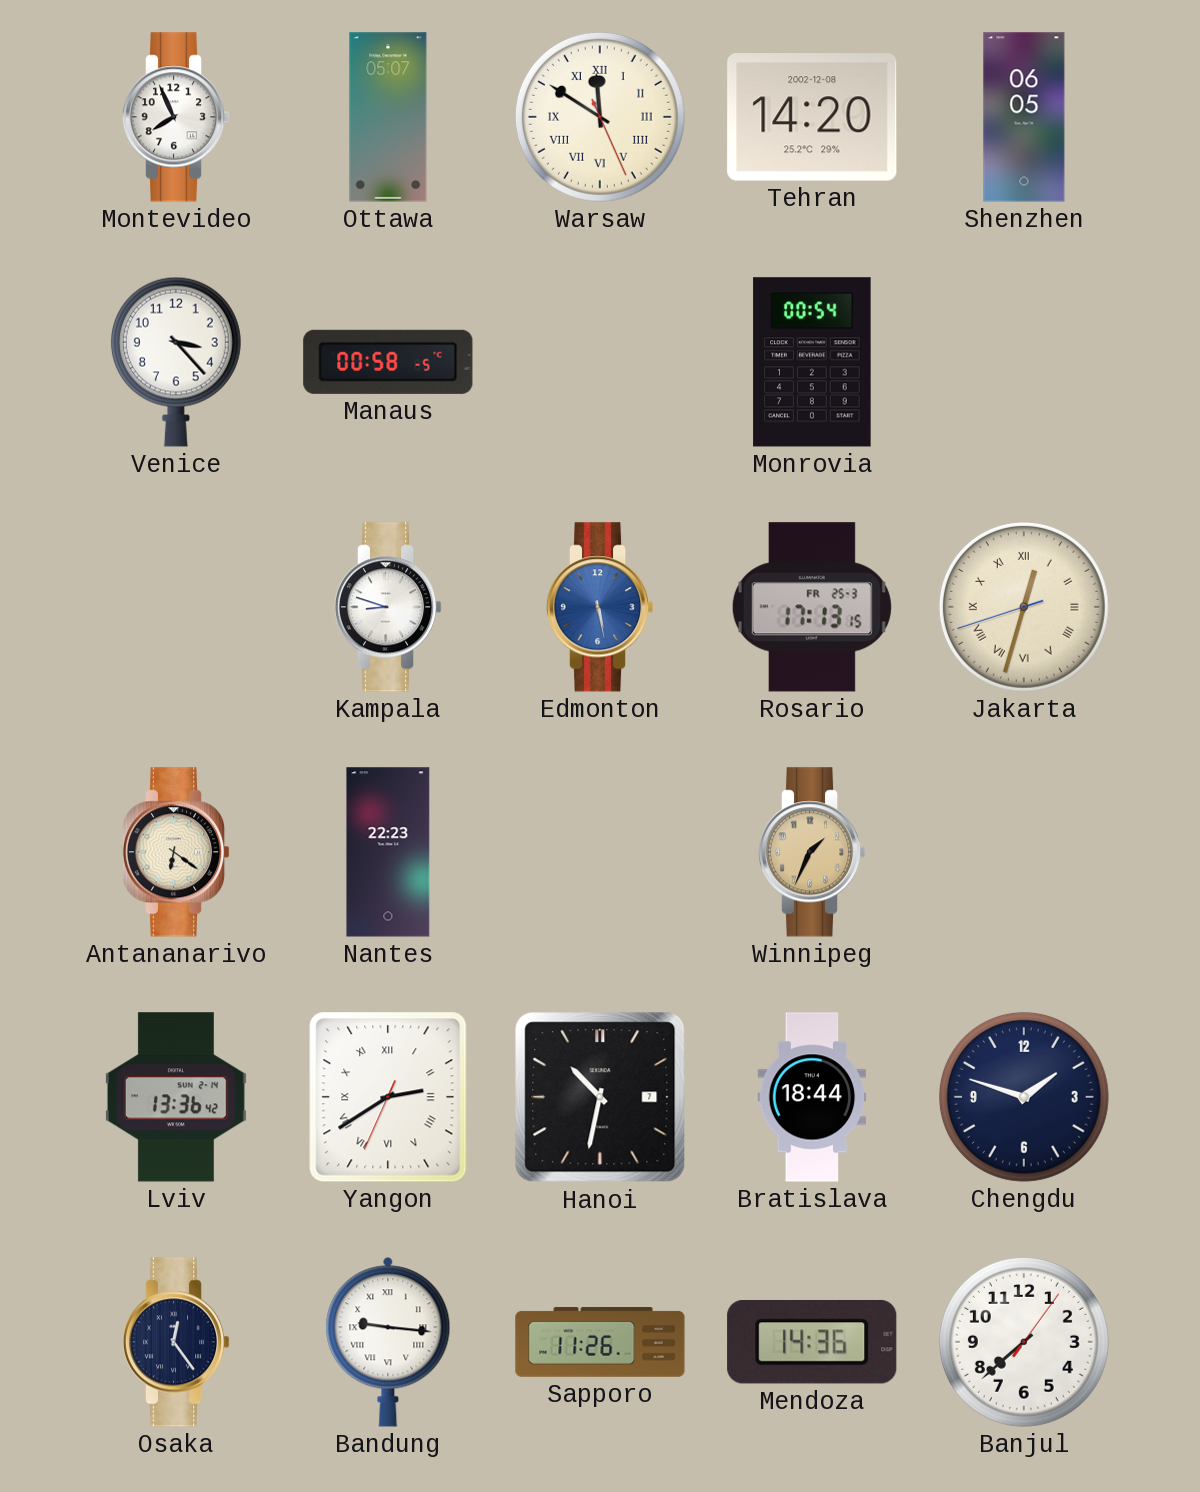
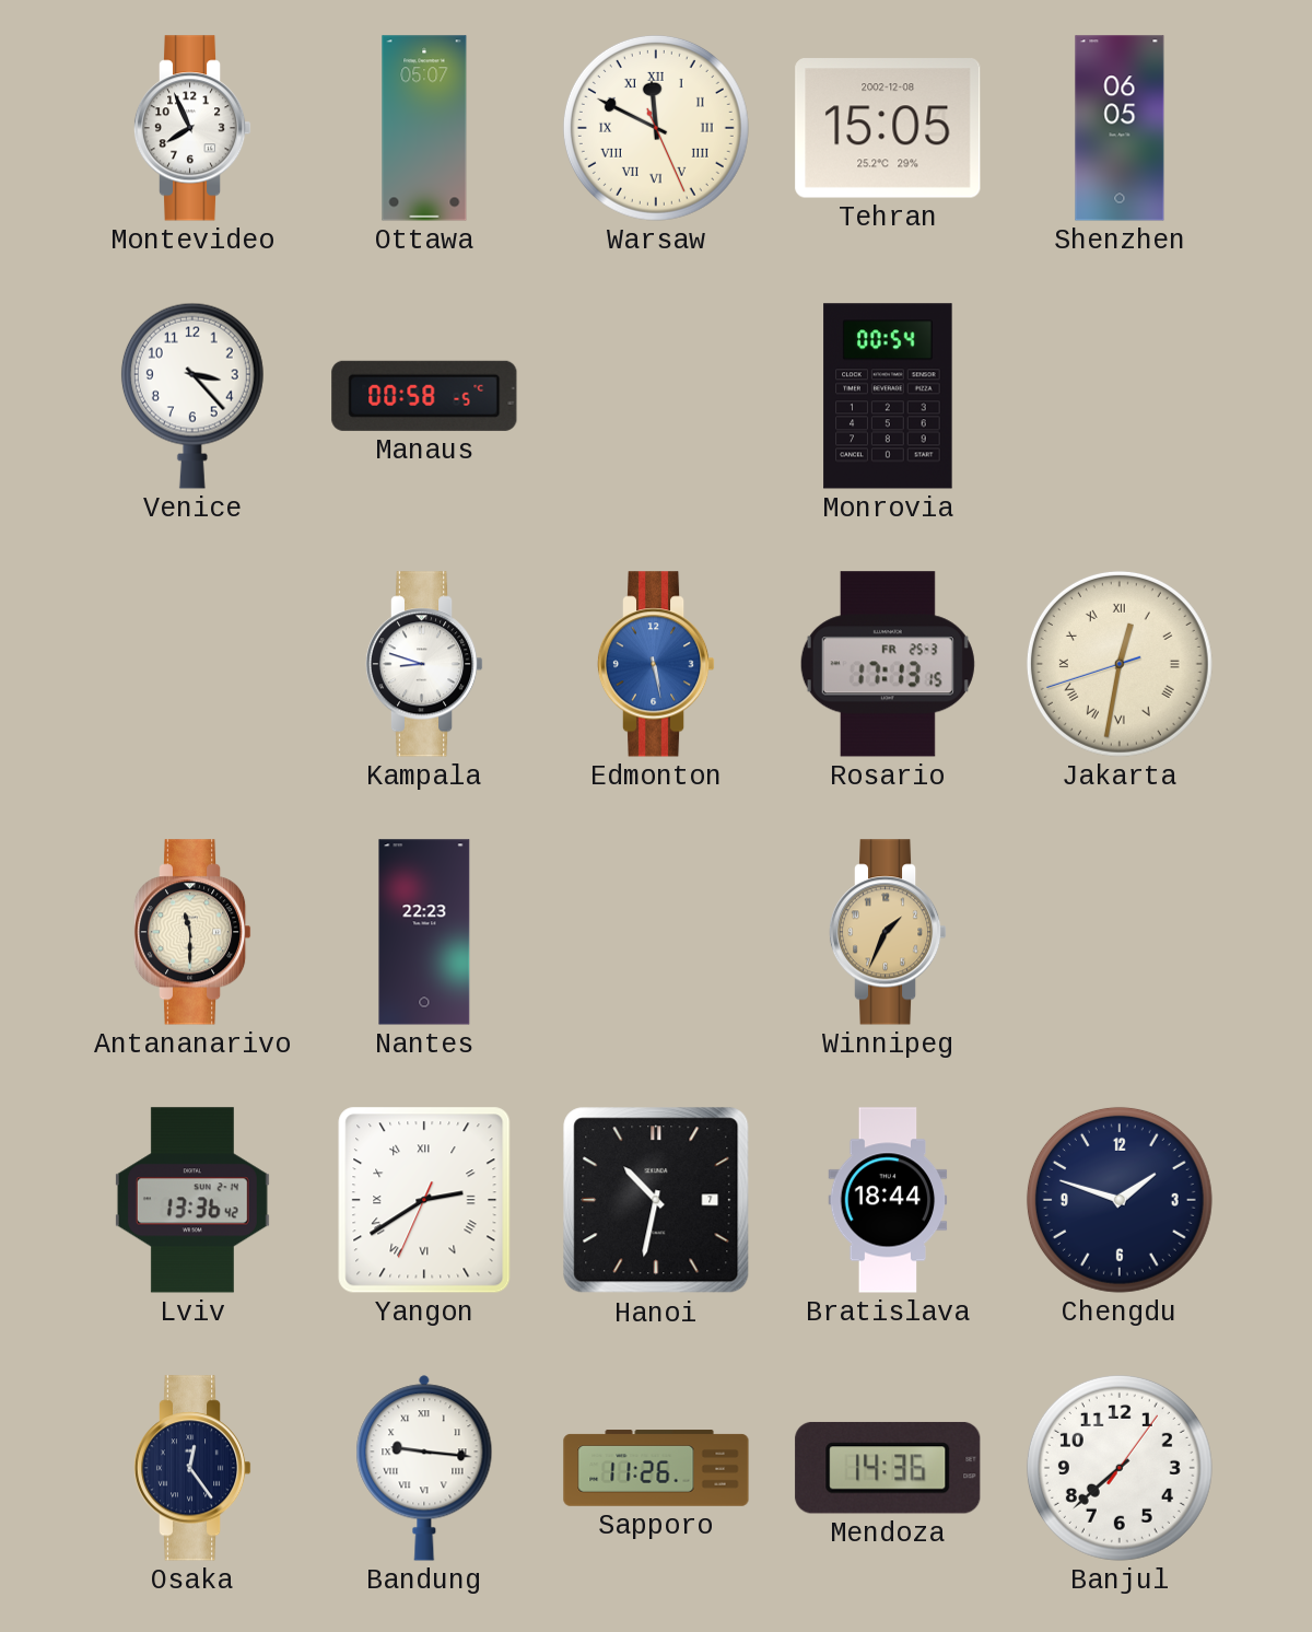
Warsaw: 11:50 -> 11:49
Tehran: 14:20 -> 15:05
Jakarta: 12:32 -> 12:31
Antananarivo: 6:21 -> 11:30
